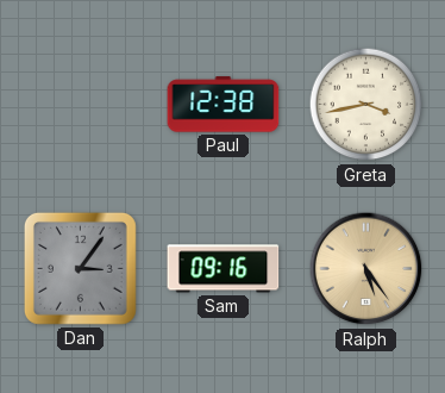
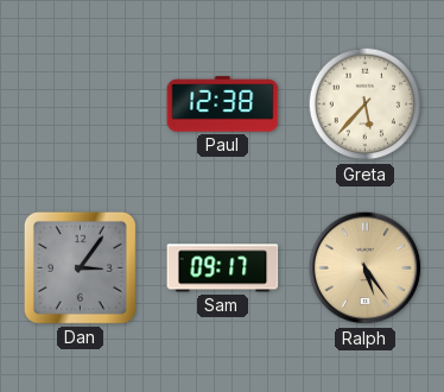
Greta: 3:43 -> 5:37
Sam: 09:16 -> 09:17
